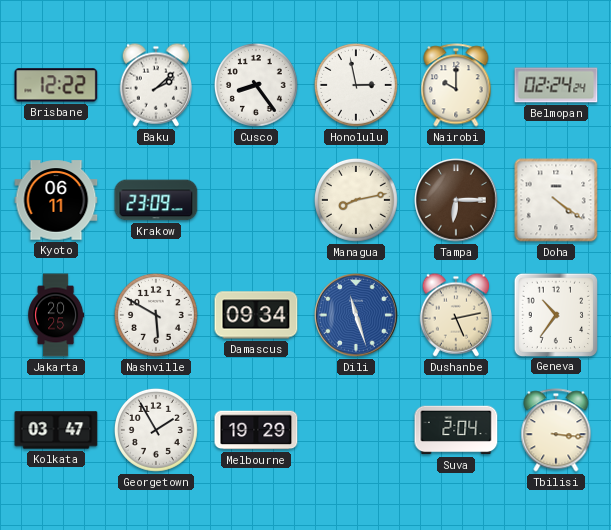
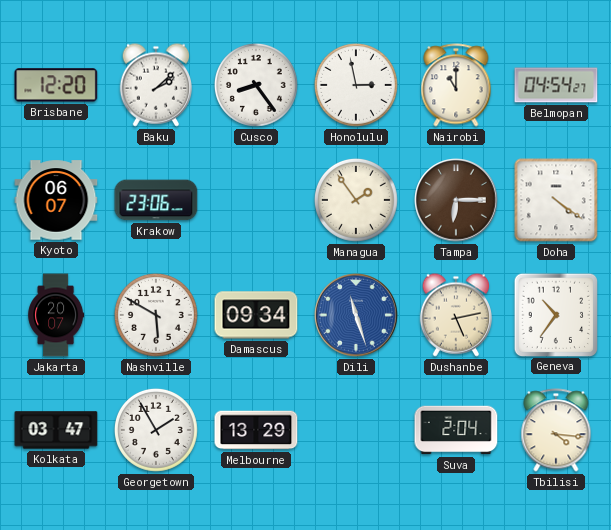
Brisbane: 12:22 -> 12:20
Nairobi: 10:00 -> 11:00
Belmopan: 02:24 -> 04:54
Kyoto: 06:11 -> 06:07
Krakow: 23:09 -> 23:06
Managua: 8:13 -> 1:54
Jakarta: 20:25 -> 20:07
Melbourne: 19:29 -> 13:29
Tbilisi: 3:16 -> 4:16
